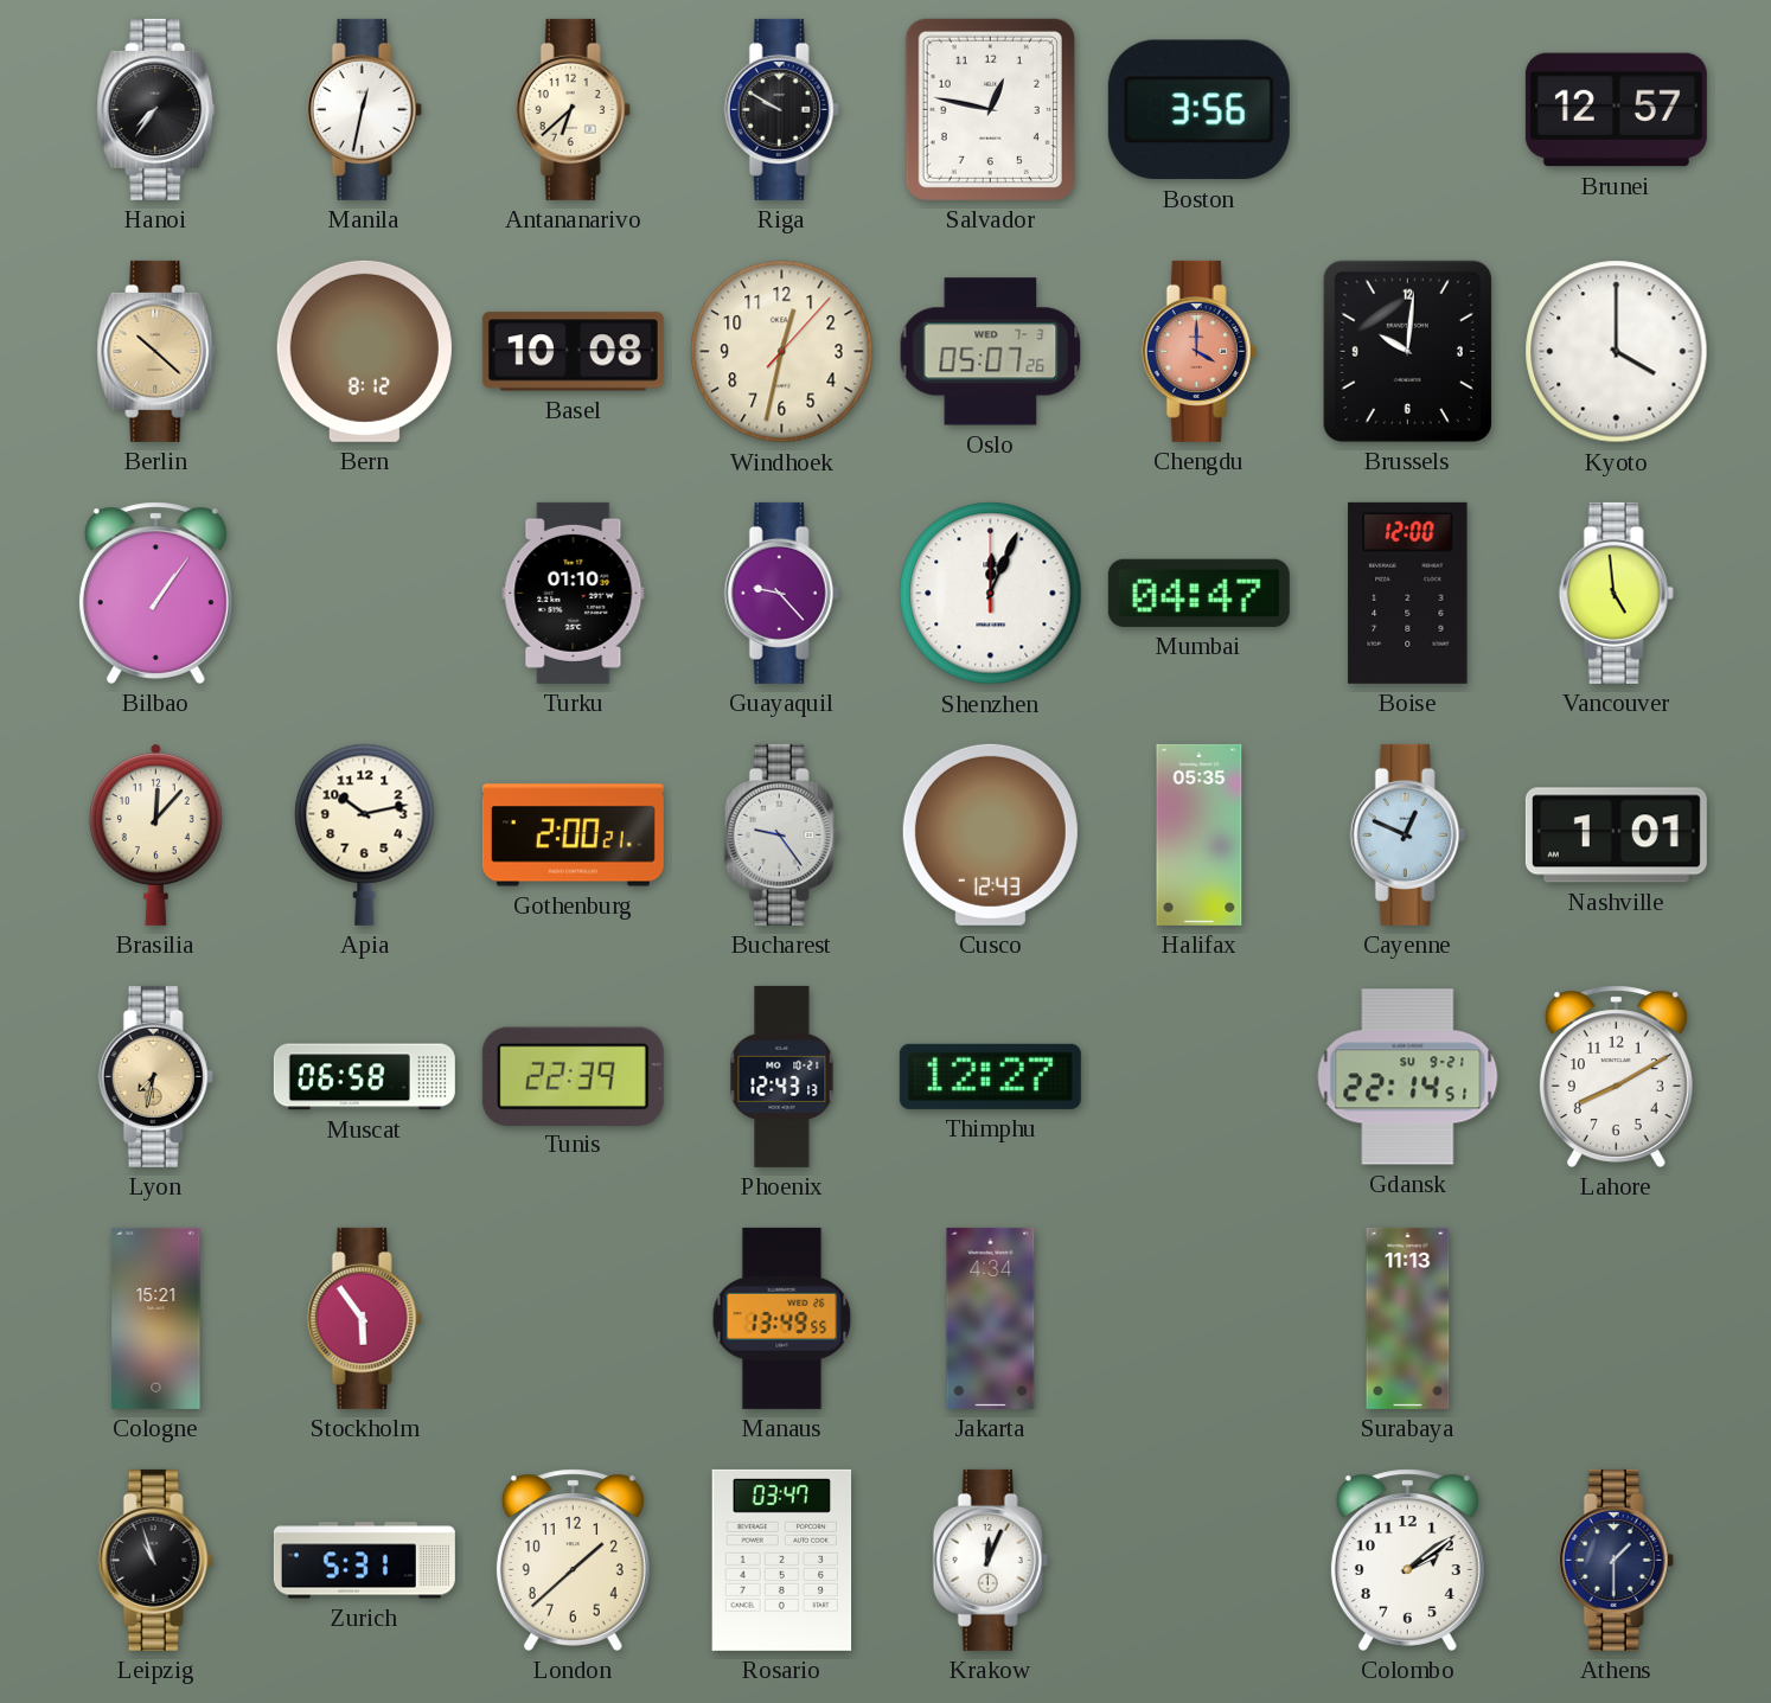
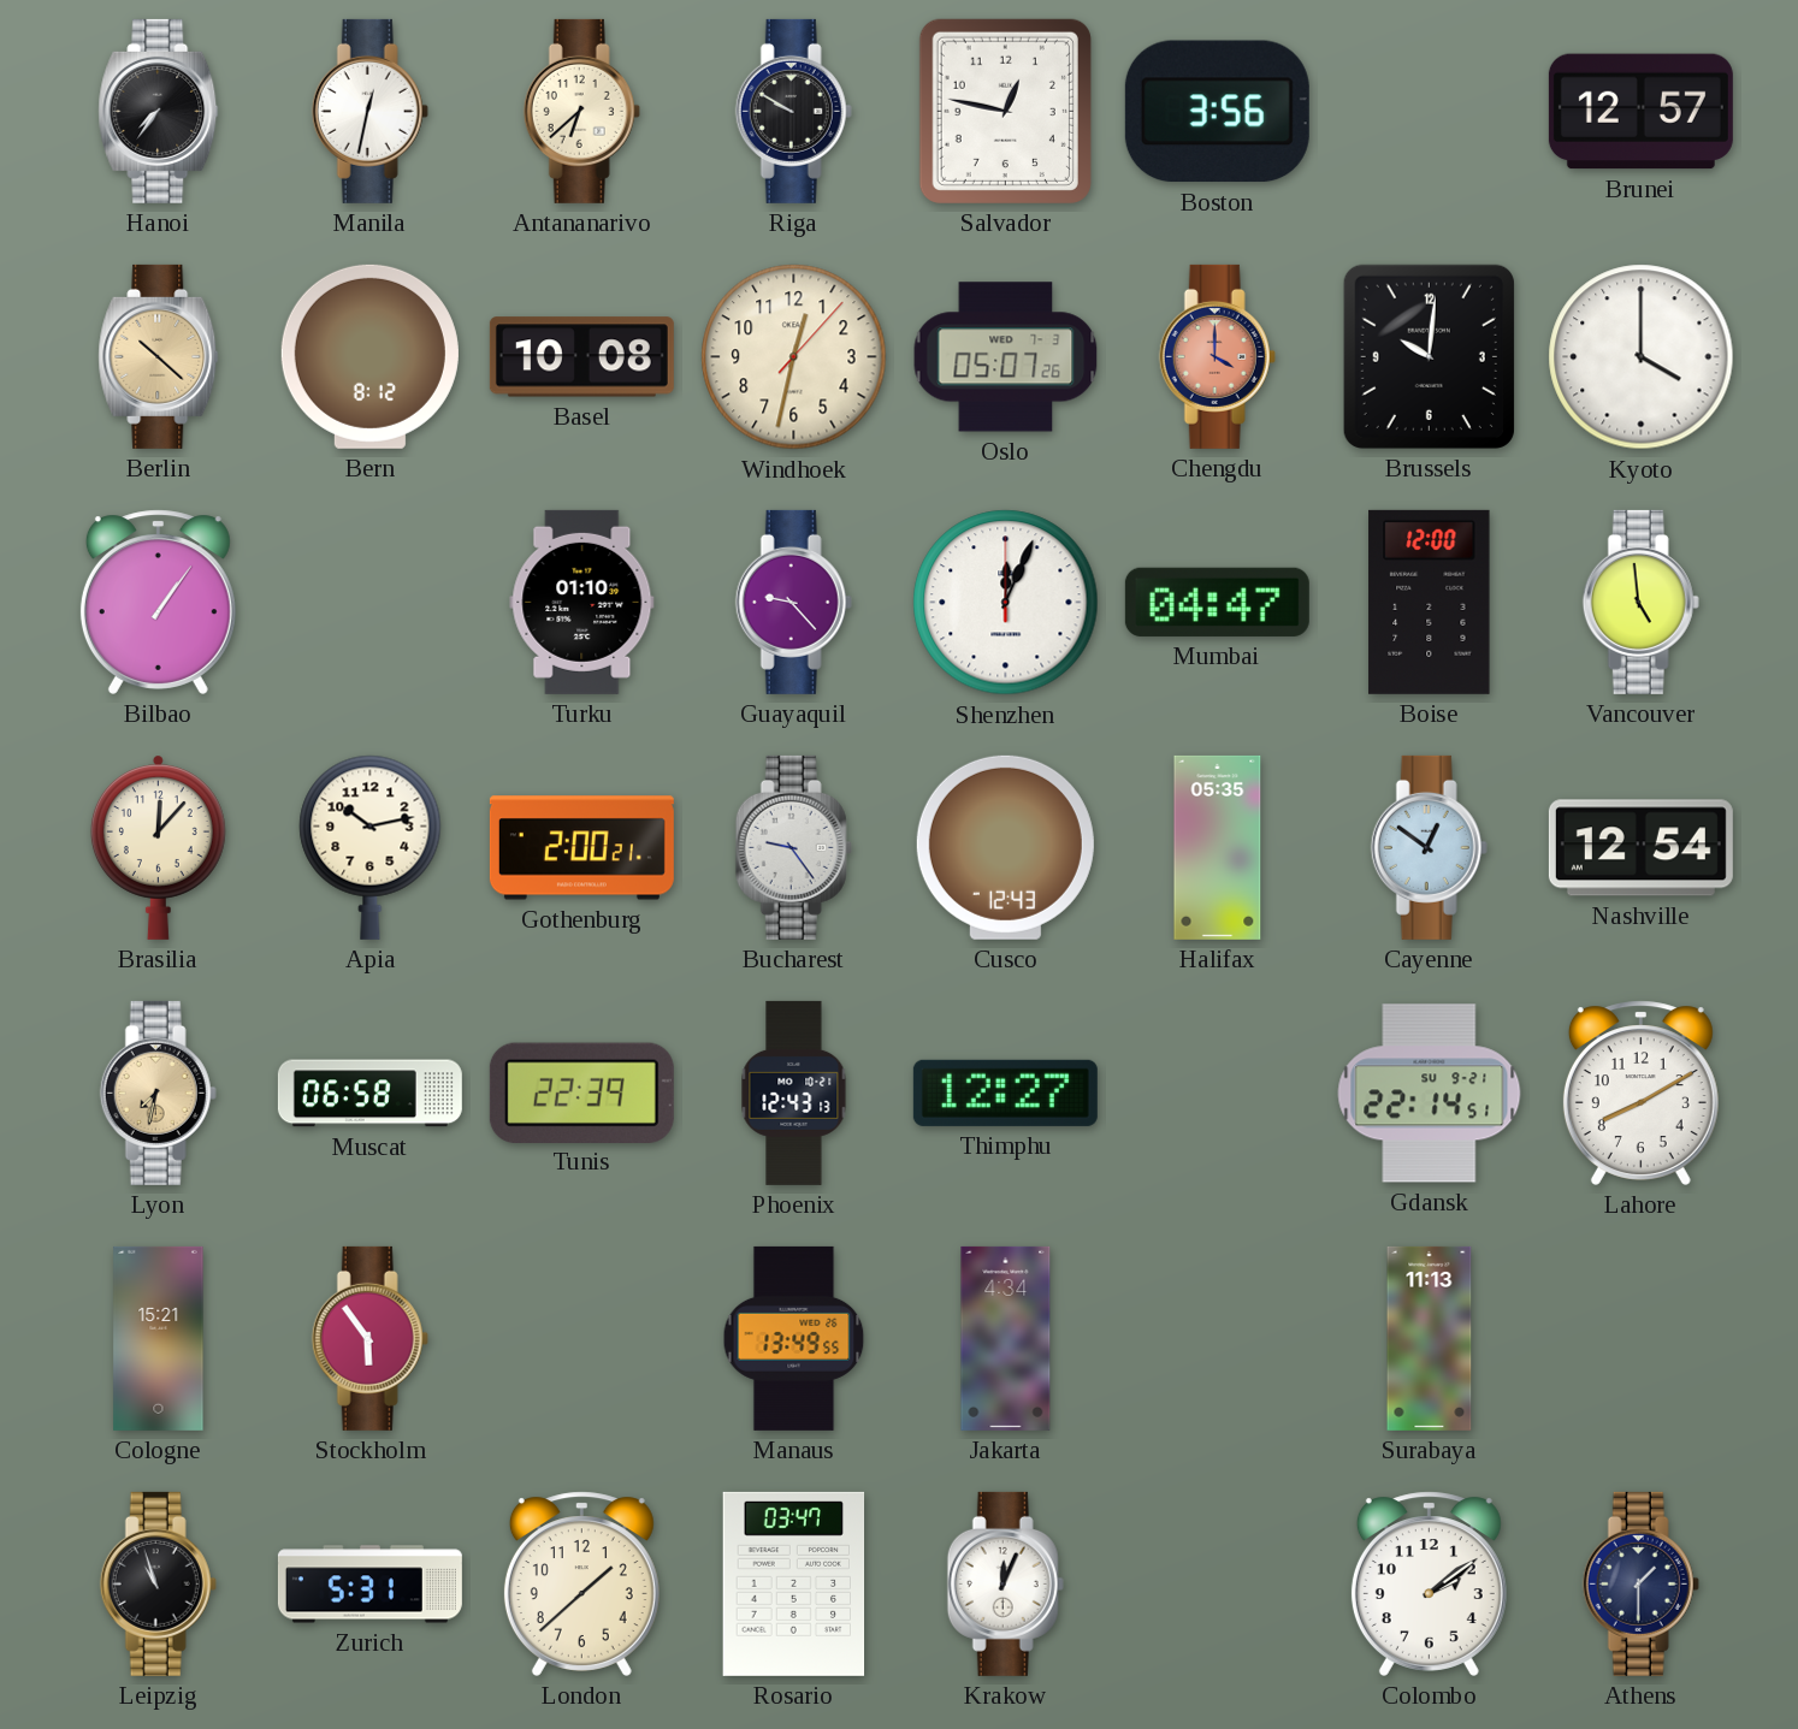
Cayenne: 12:49 -> 12:51
Nashville: 1:01 -> 12:54
